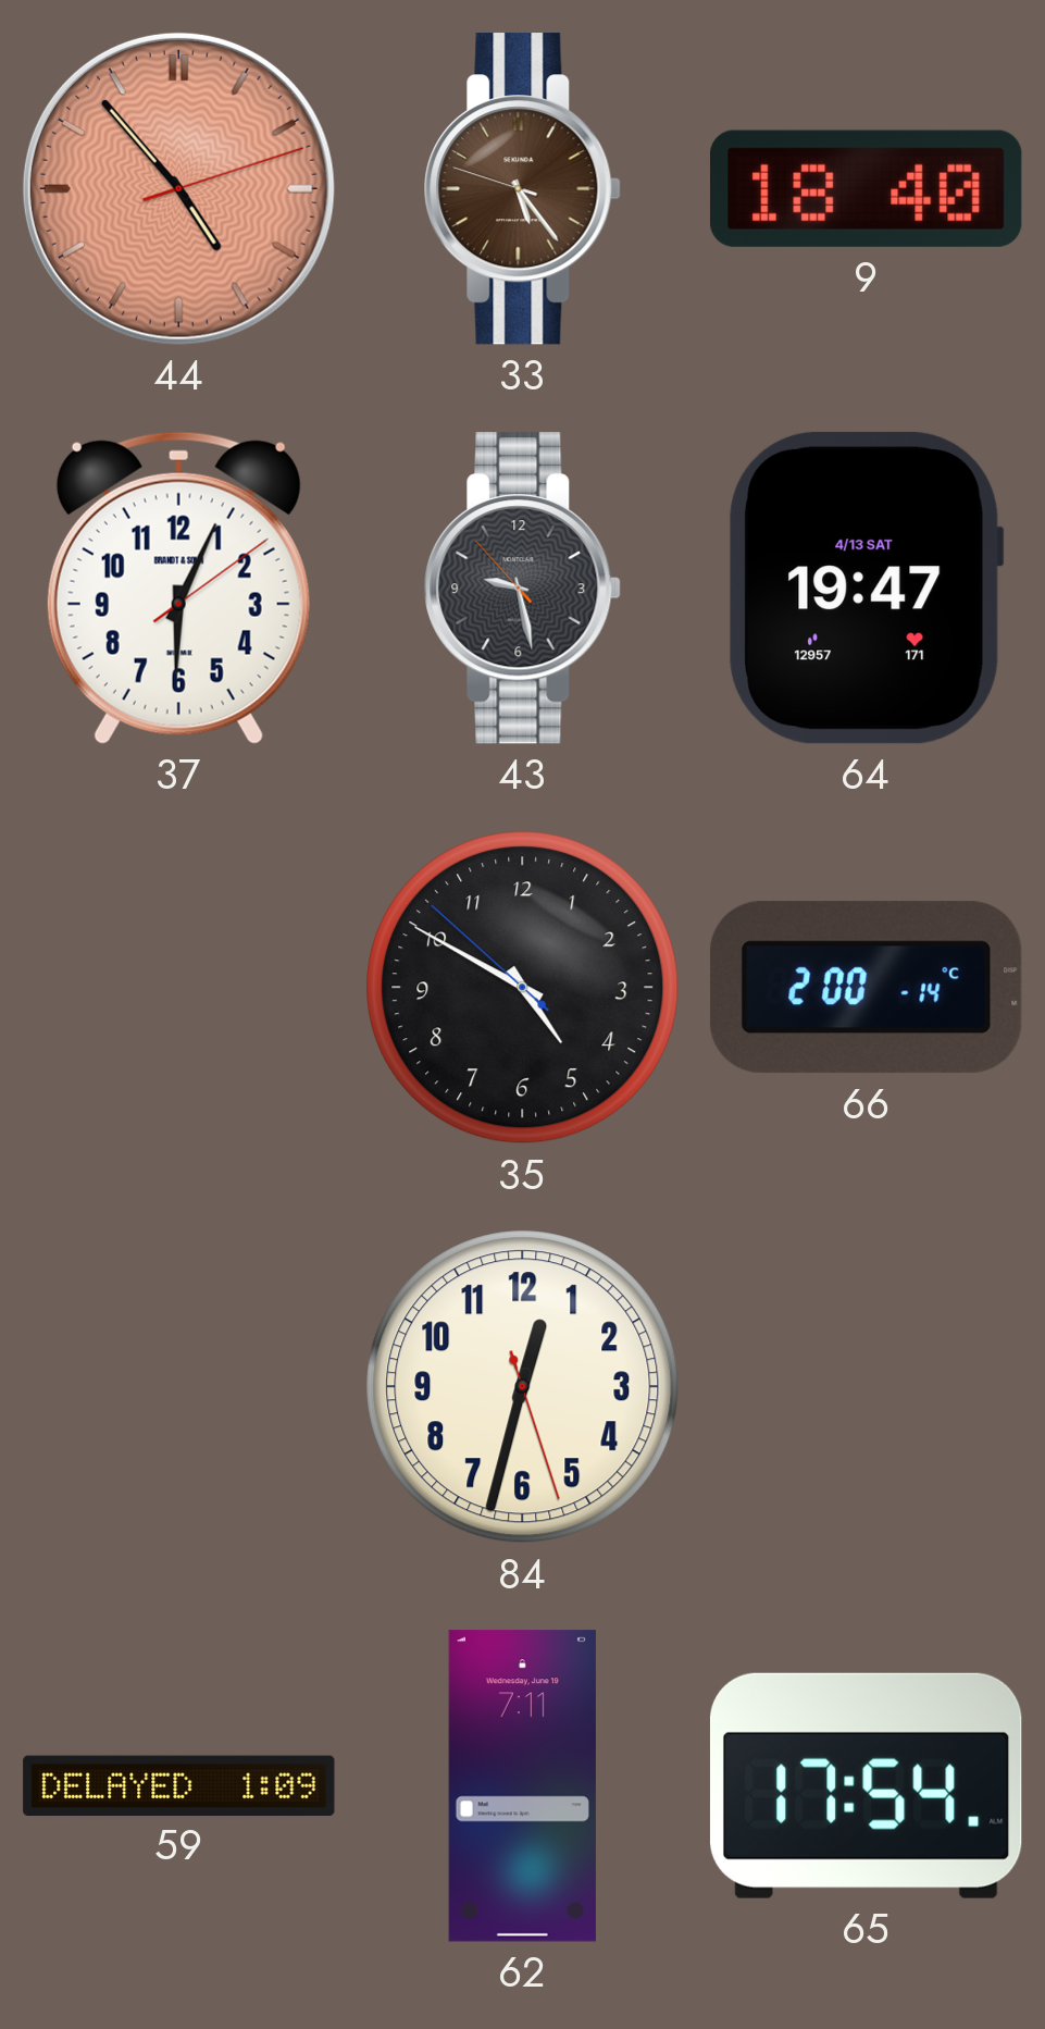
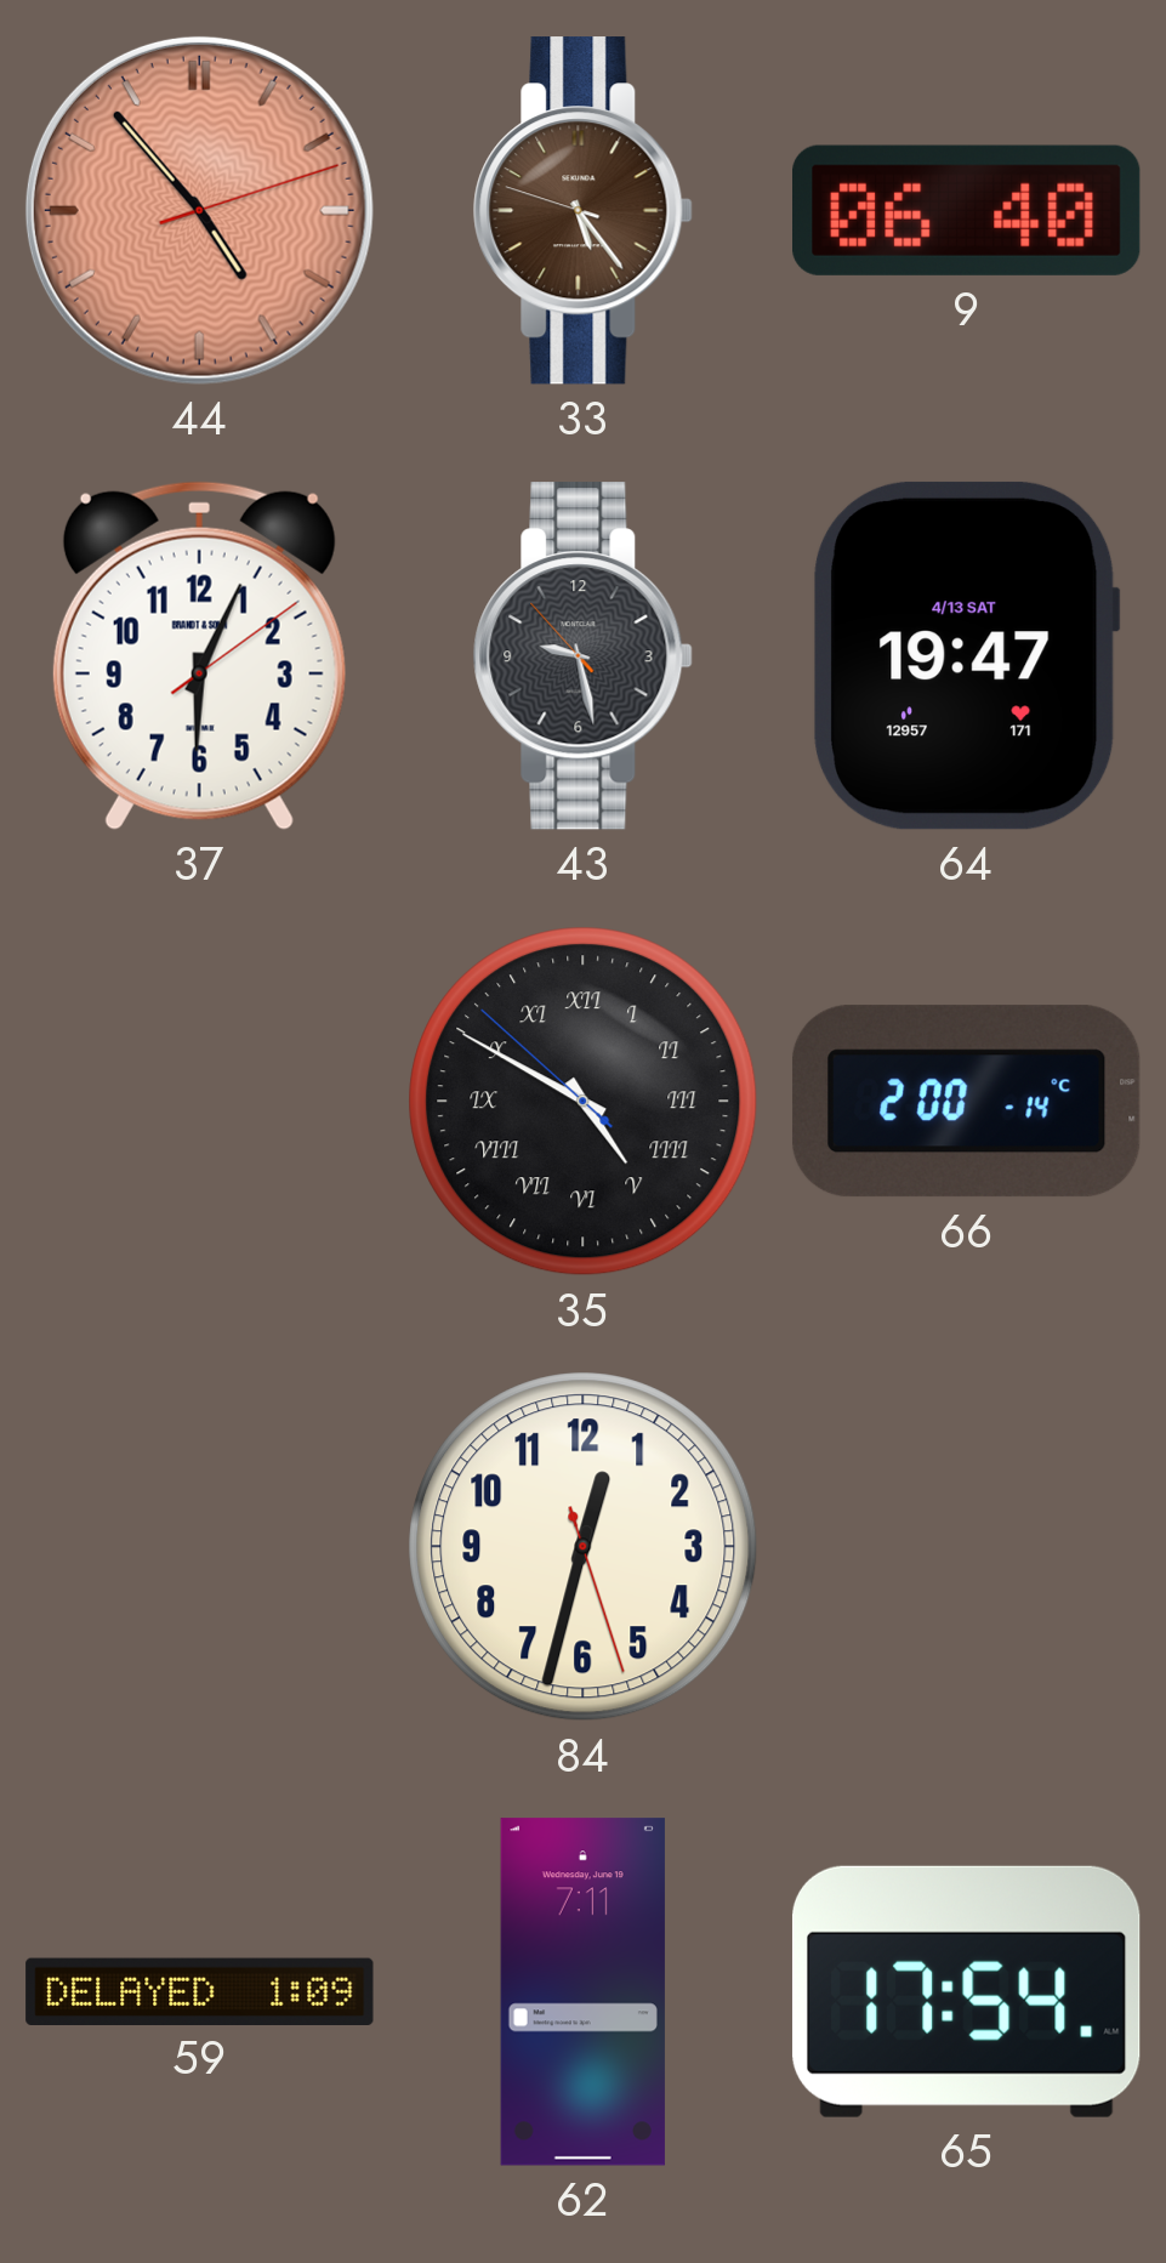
9: 18:40 -> 06:40
35 numerals: Arabic -> Roman
